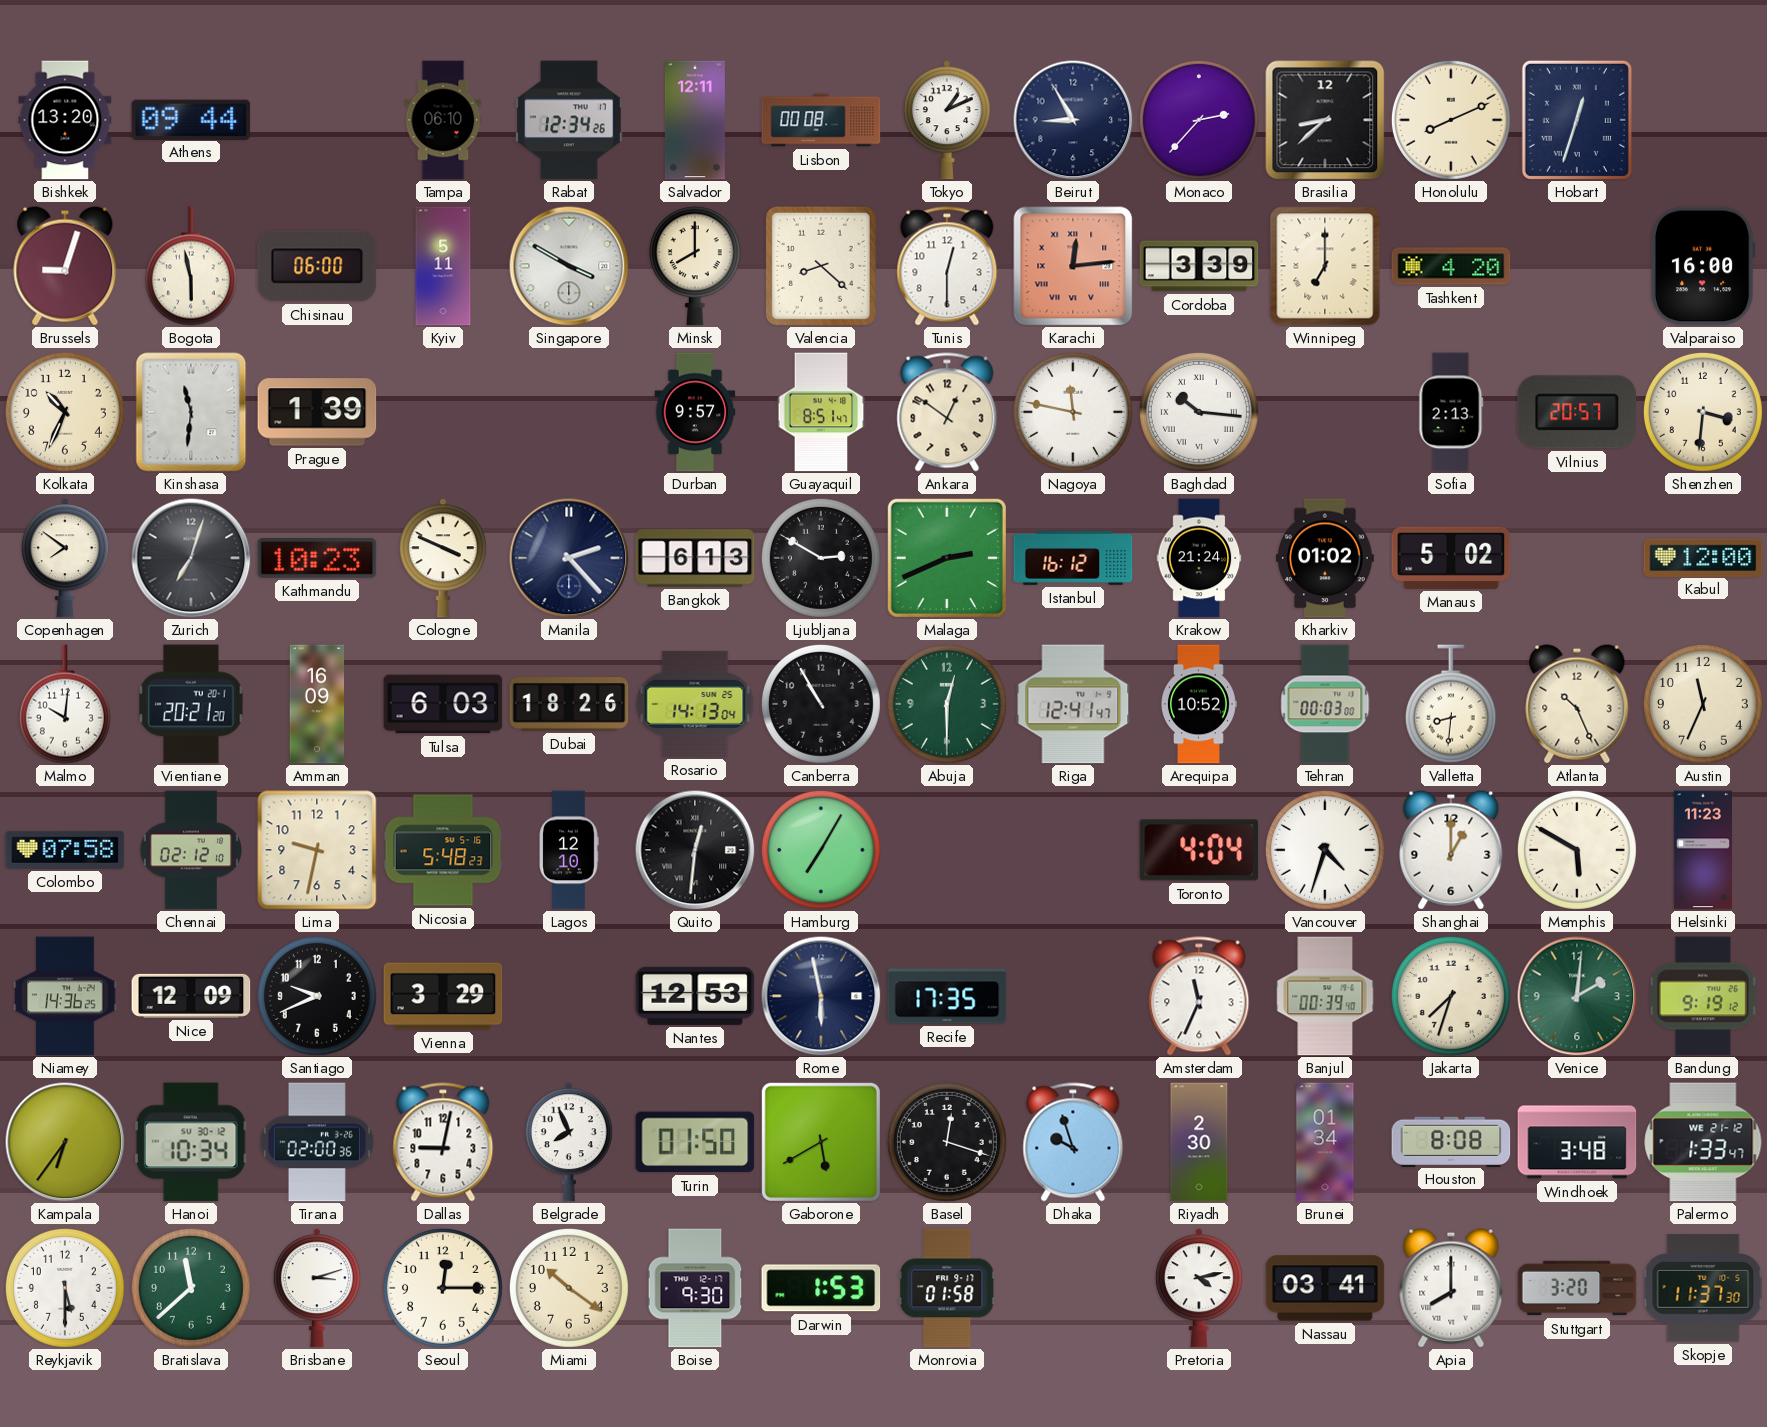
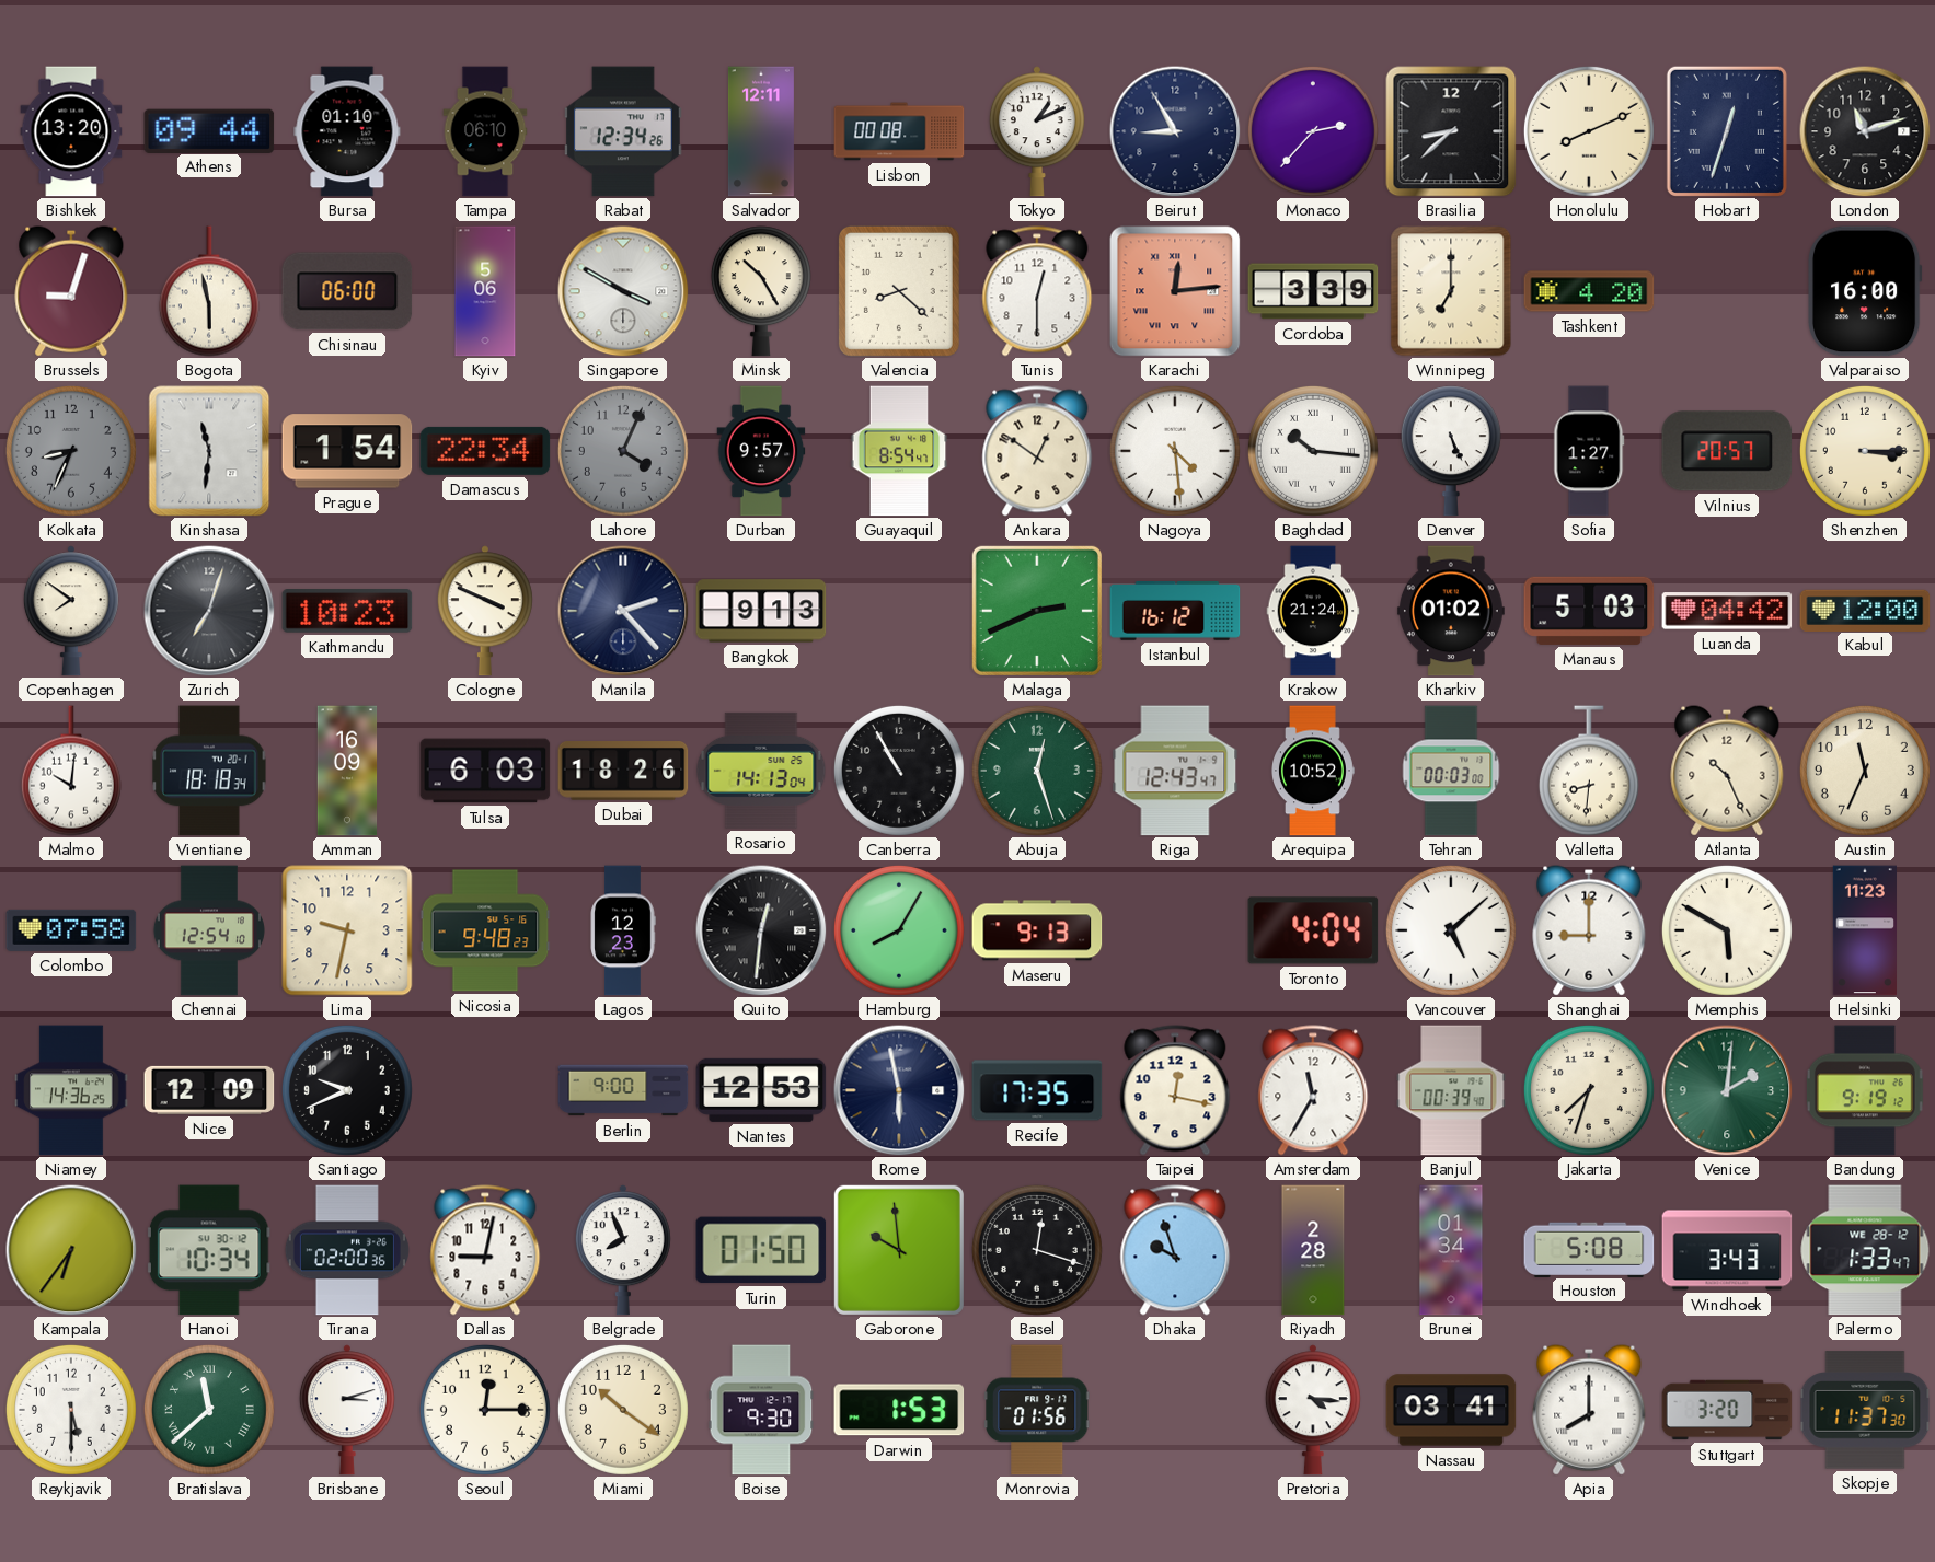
Bursa: none -> 01:10
London: none -> 11:12
Kyiv: 5:11 -> 5:06
Minsk: 8:00 -> 10:25
Kolkata: 10:34 -> 8:34
Kolkata dial: cream -> grey
Prague: 1:39 -> 1:54
Damascus: none -> 22:34
Lahore: none -> 4:04
Guayaquil: 8:51 -> 8:54
Nagoya: 11:47 -> 4:29
Denver: none -> 5:26
Sofia: 2:13 -> 1:27
Shenzhen: 3:31 -> 3:15
Bangkok: 6:13 -> 9:13
Ljubljana: 2:50 -> none
Manaus: 5:02 -> 5:03
Luanda: none -> 04:42
Vientiane: 20:21 -> 18:18
Abuja: 12:30 -> 12:27
Riga: 12:41 -> 12:43
Chennai: 02:12 -> 12:54
Nicosia: 5:48 -> 9:48
Lagos: 12:10 -> 12:23
Hamburg: 7:05 -> 8:05
Maseru: none -> 9:13
Vancouver: 4:33 -> 5:08
Shanghai: 1:00 -> 9:00
Vienna: 3:29 -> none
Berlin: none -> 9:00
Taipei: none -> 12:17
Amsterdam: 11:34 -> 11:35
Gaborone: 5:40 -> 9:59
Riyadh: 2:30 -> 2:28
Houston: 8:08 -> 5:08
Windhoek: 3:48 -> 3:43
Palermo date: WE 21-12 -> WE 28-12
Bratislava numerals: Arabic -> Roman
Monrovia: 01:58 -> 01:56
Pretoria: 4:13 -> 4:16
